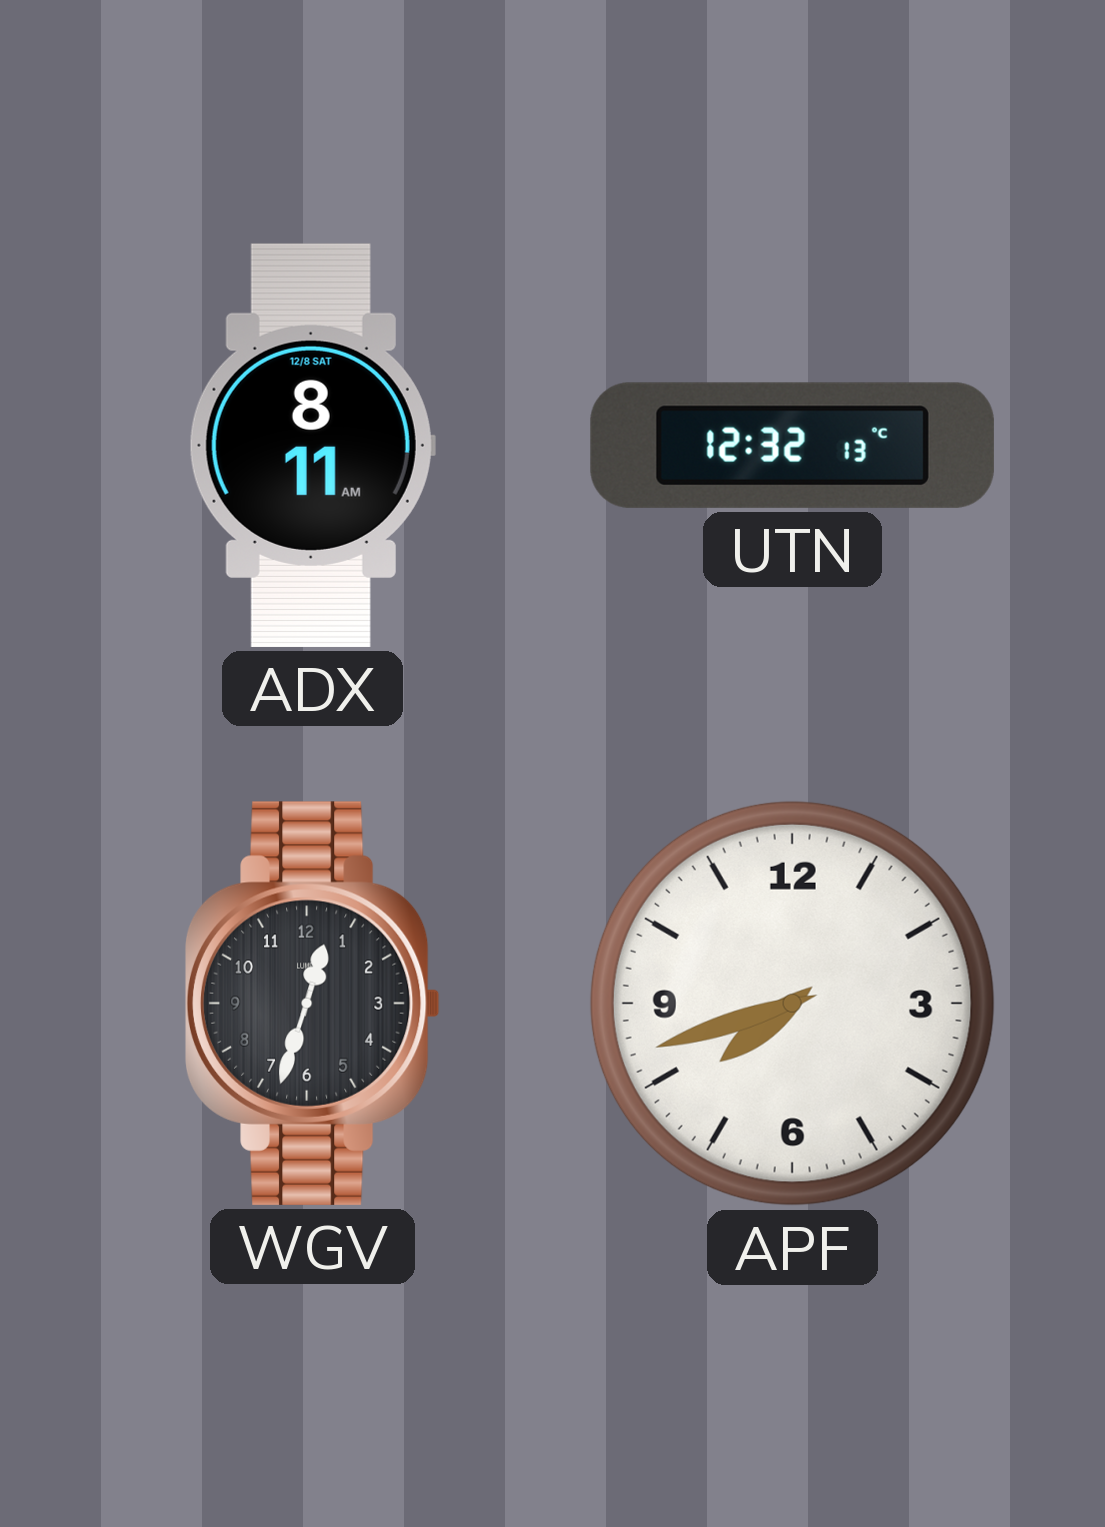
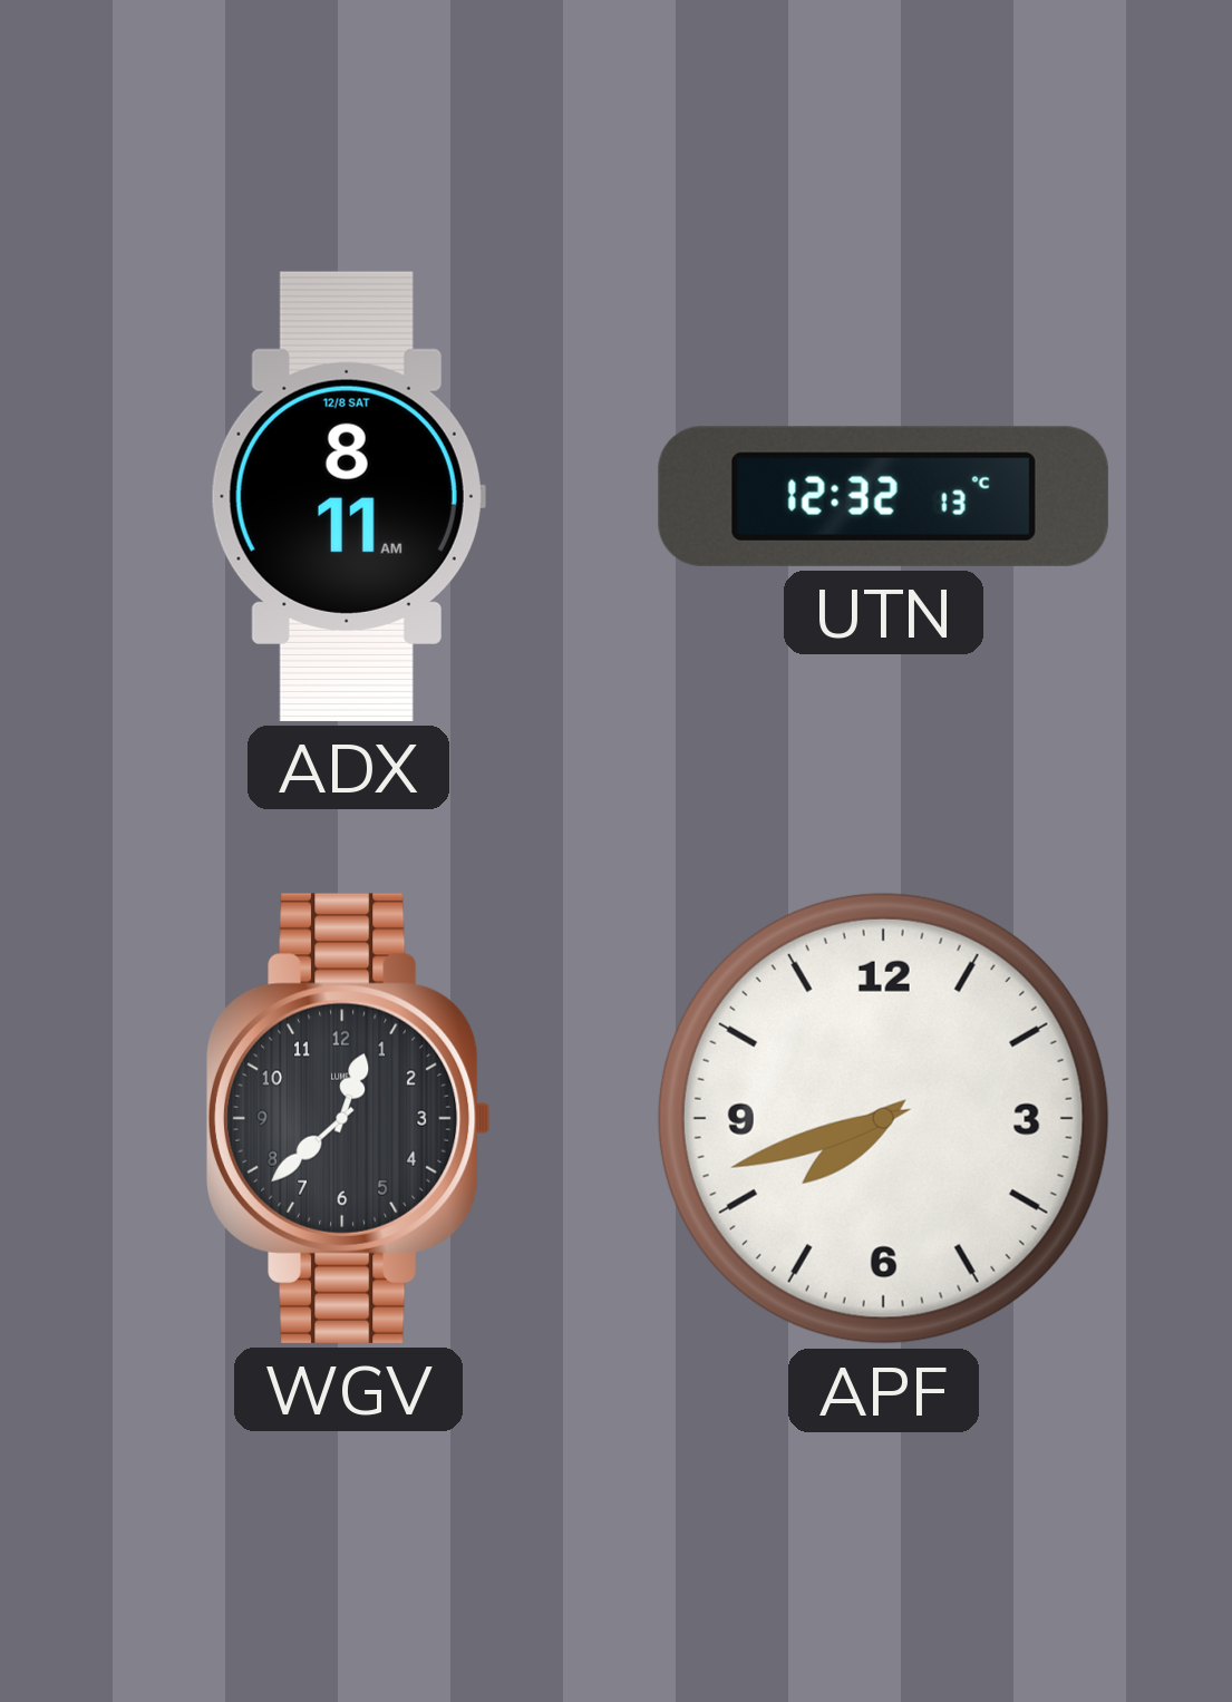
WGV: 12:33 -> 12:38
